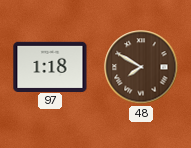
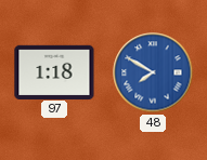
48 dial: brown -> blue
